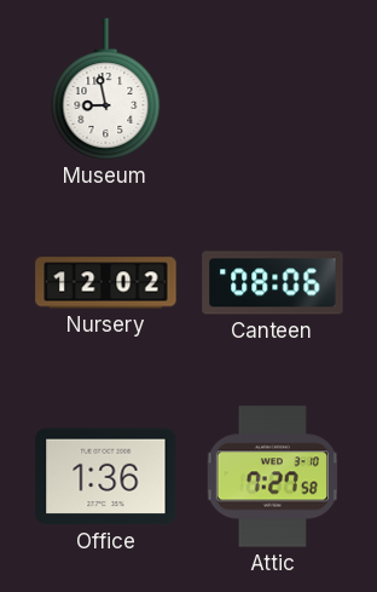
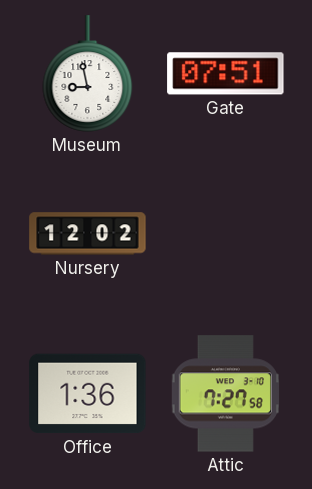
Gate: none -> 07:51
Canteen: 08:06 -> none
